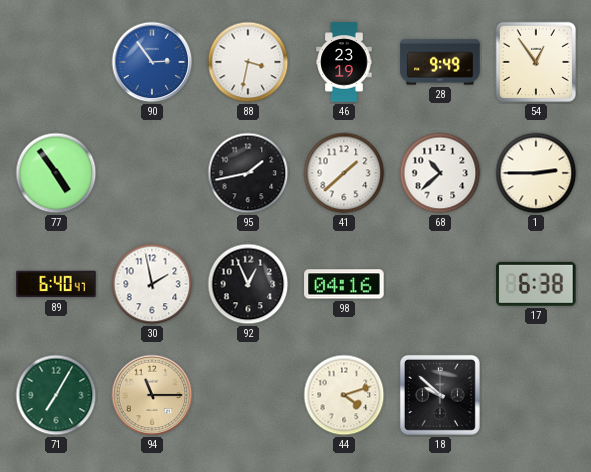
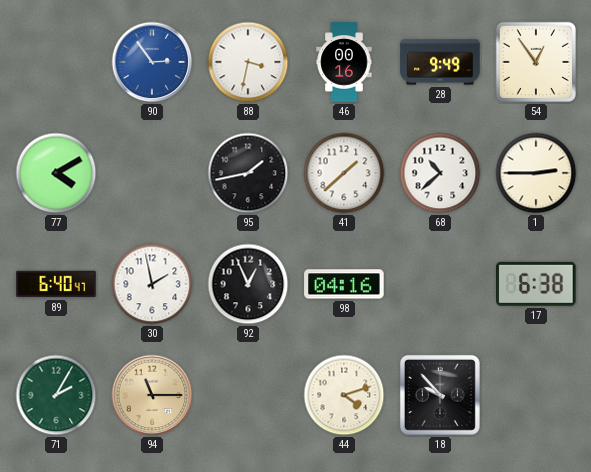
46: 23:19 -> 00:16
77: 4:54 -> 4:10
71: 7:05 -> 2:05
18: 9:52 -> 9:53
